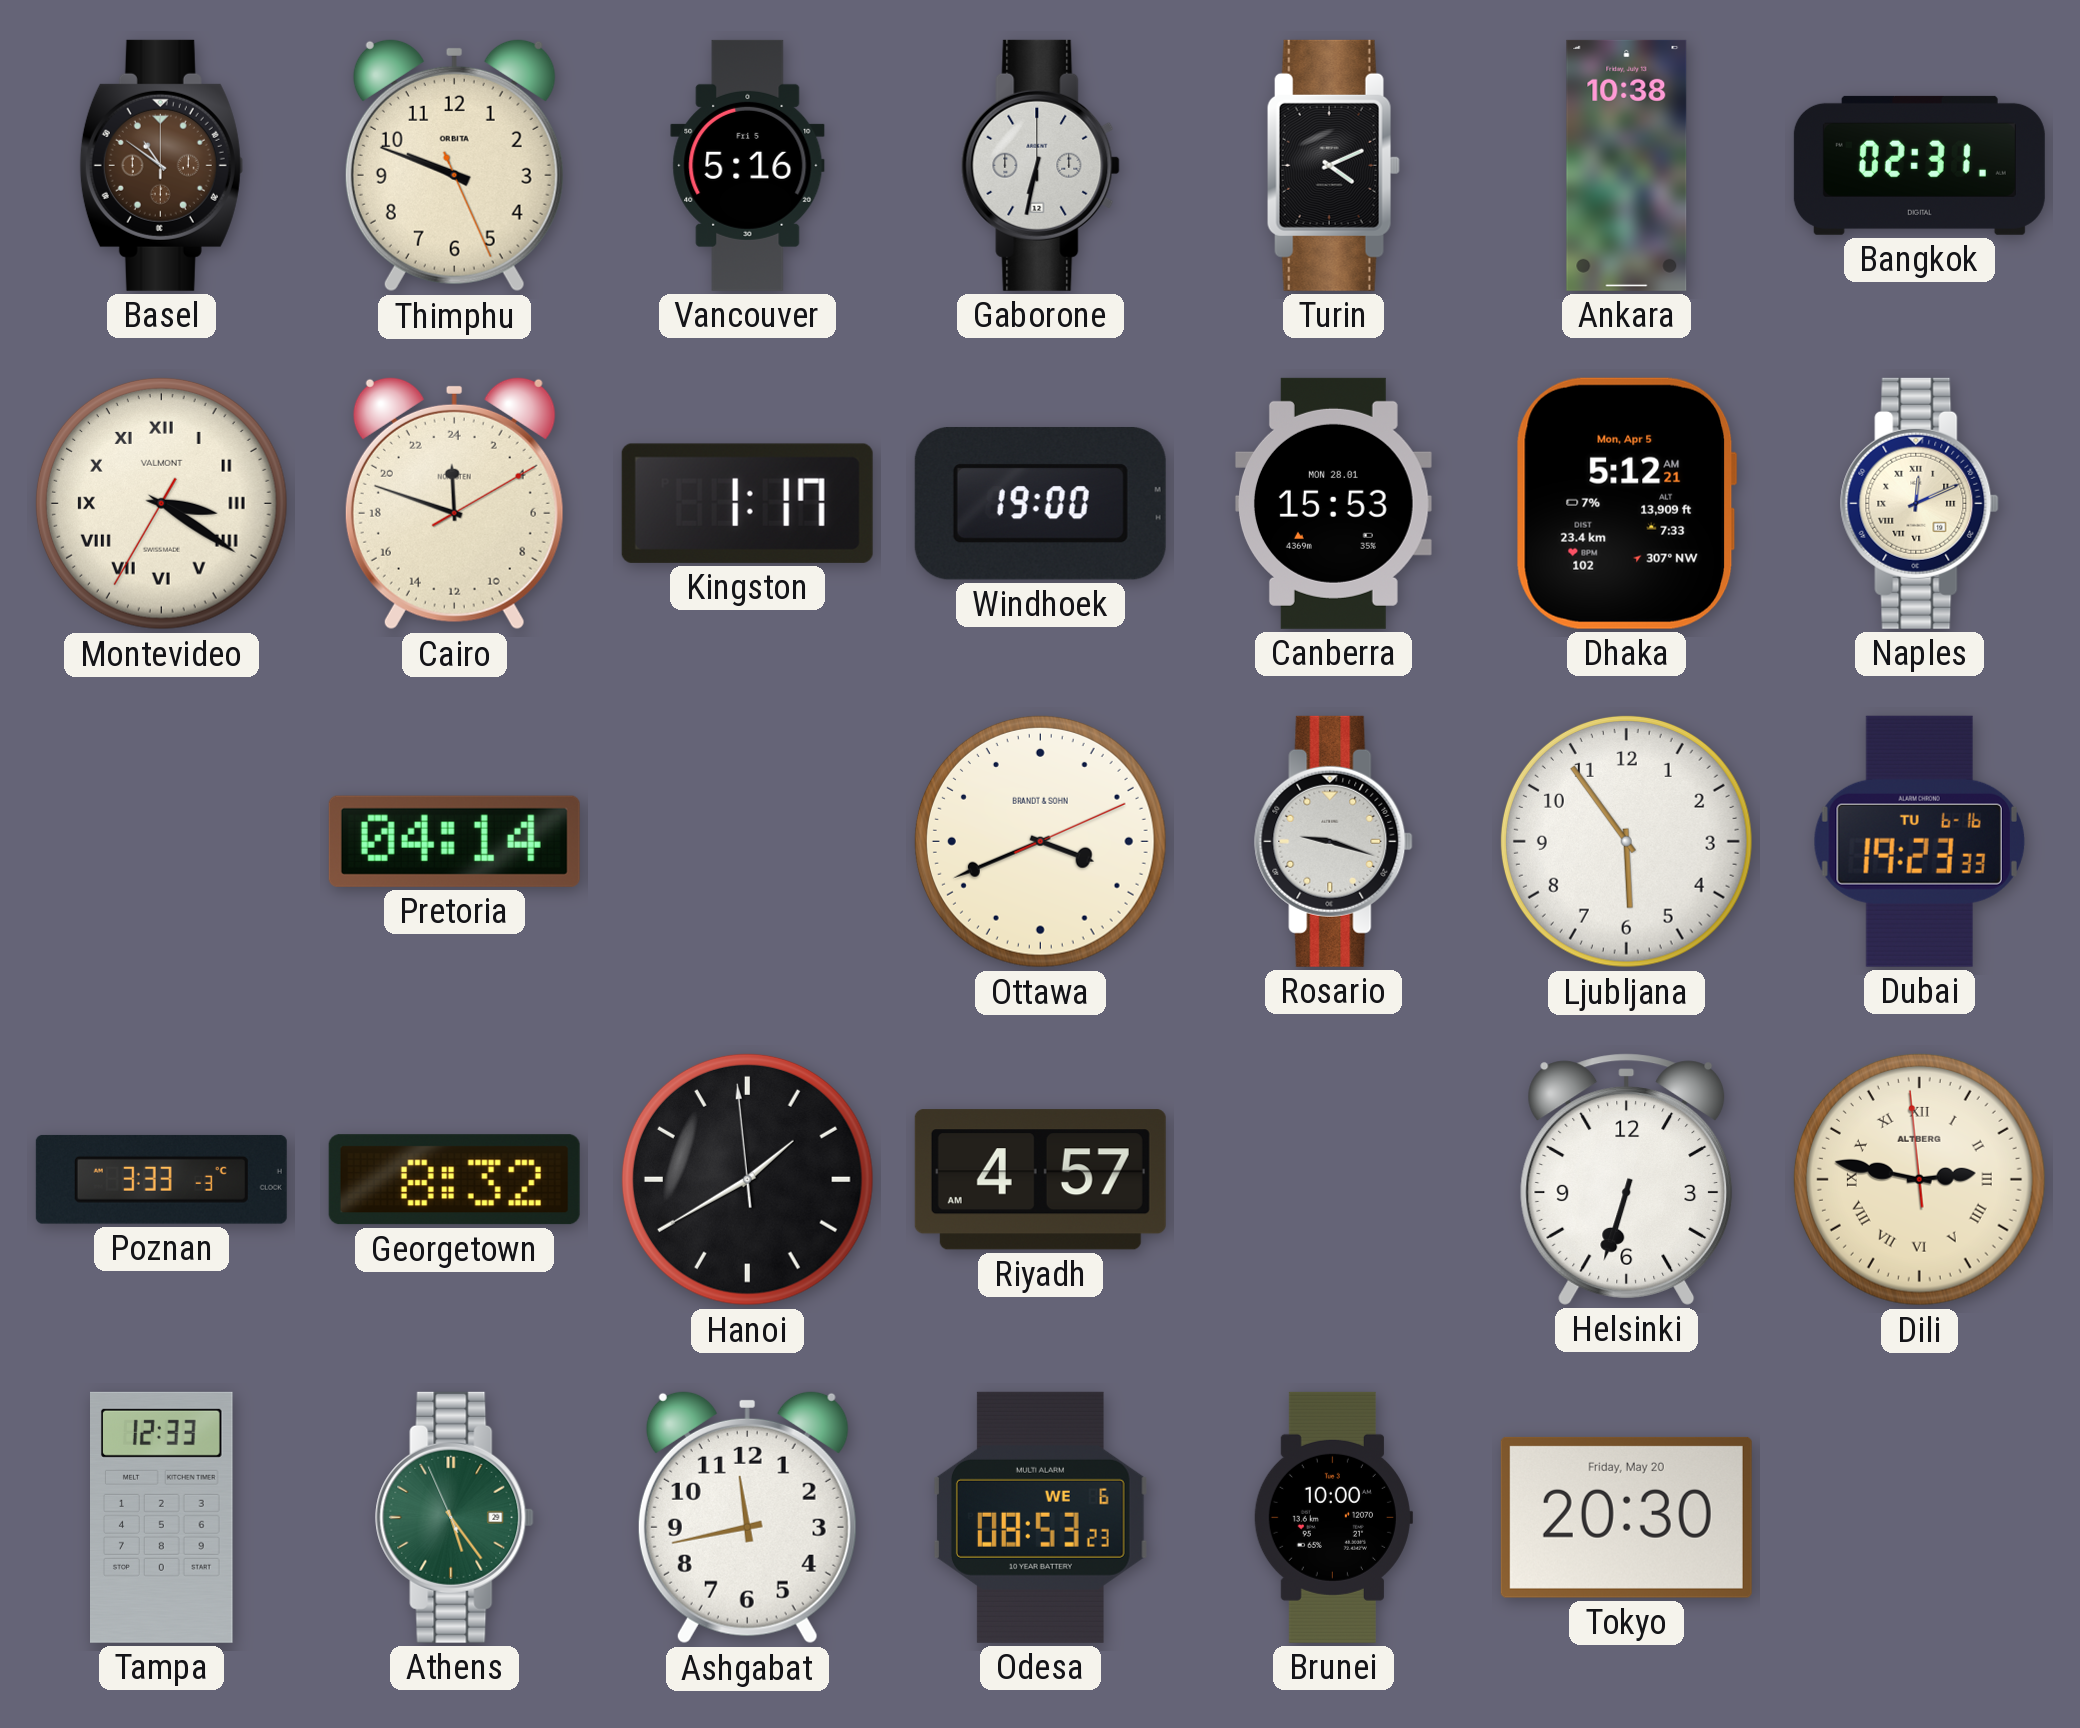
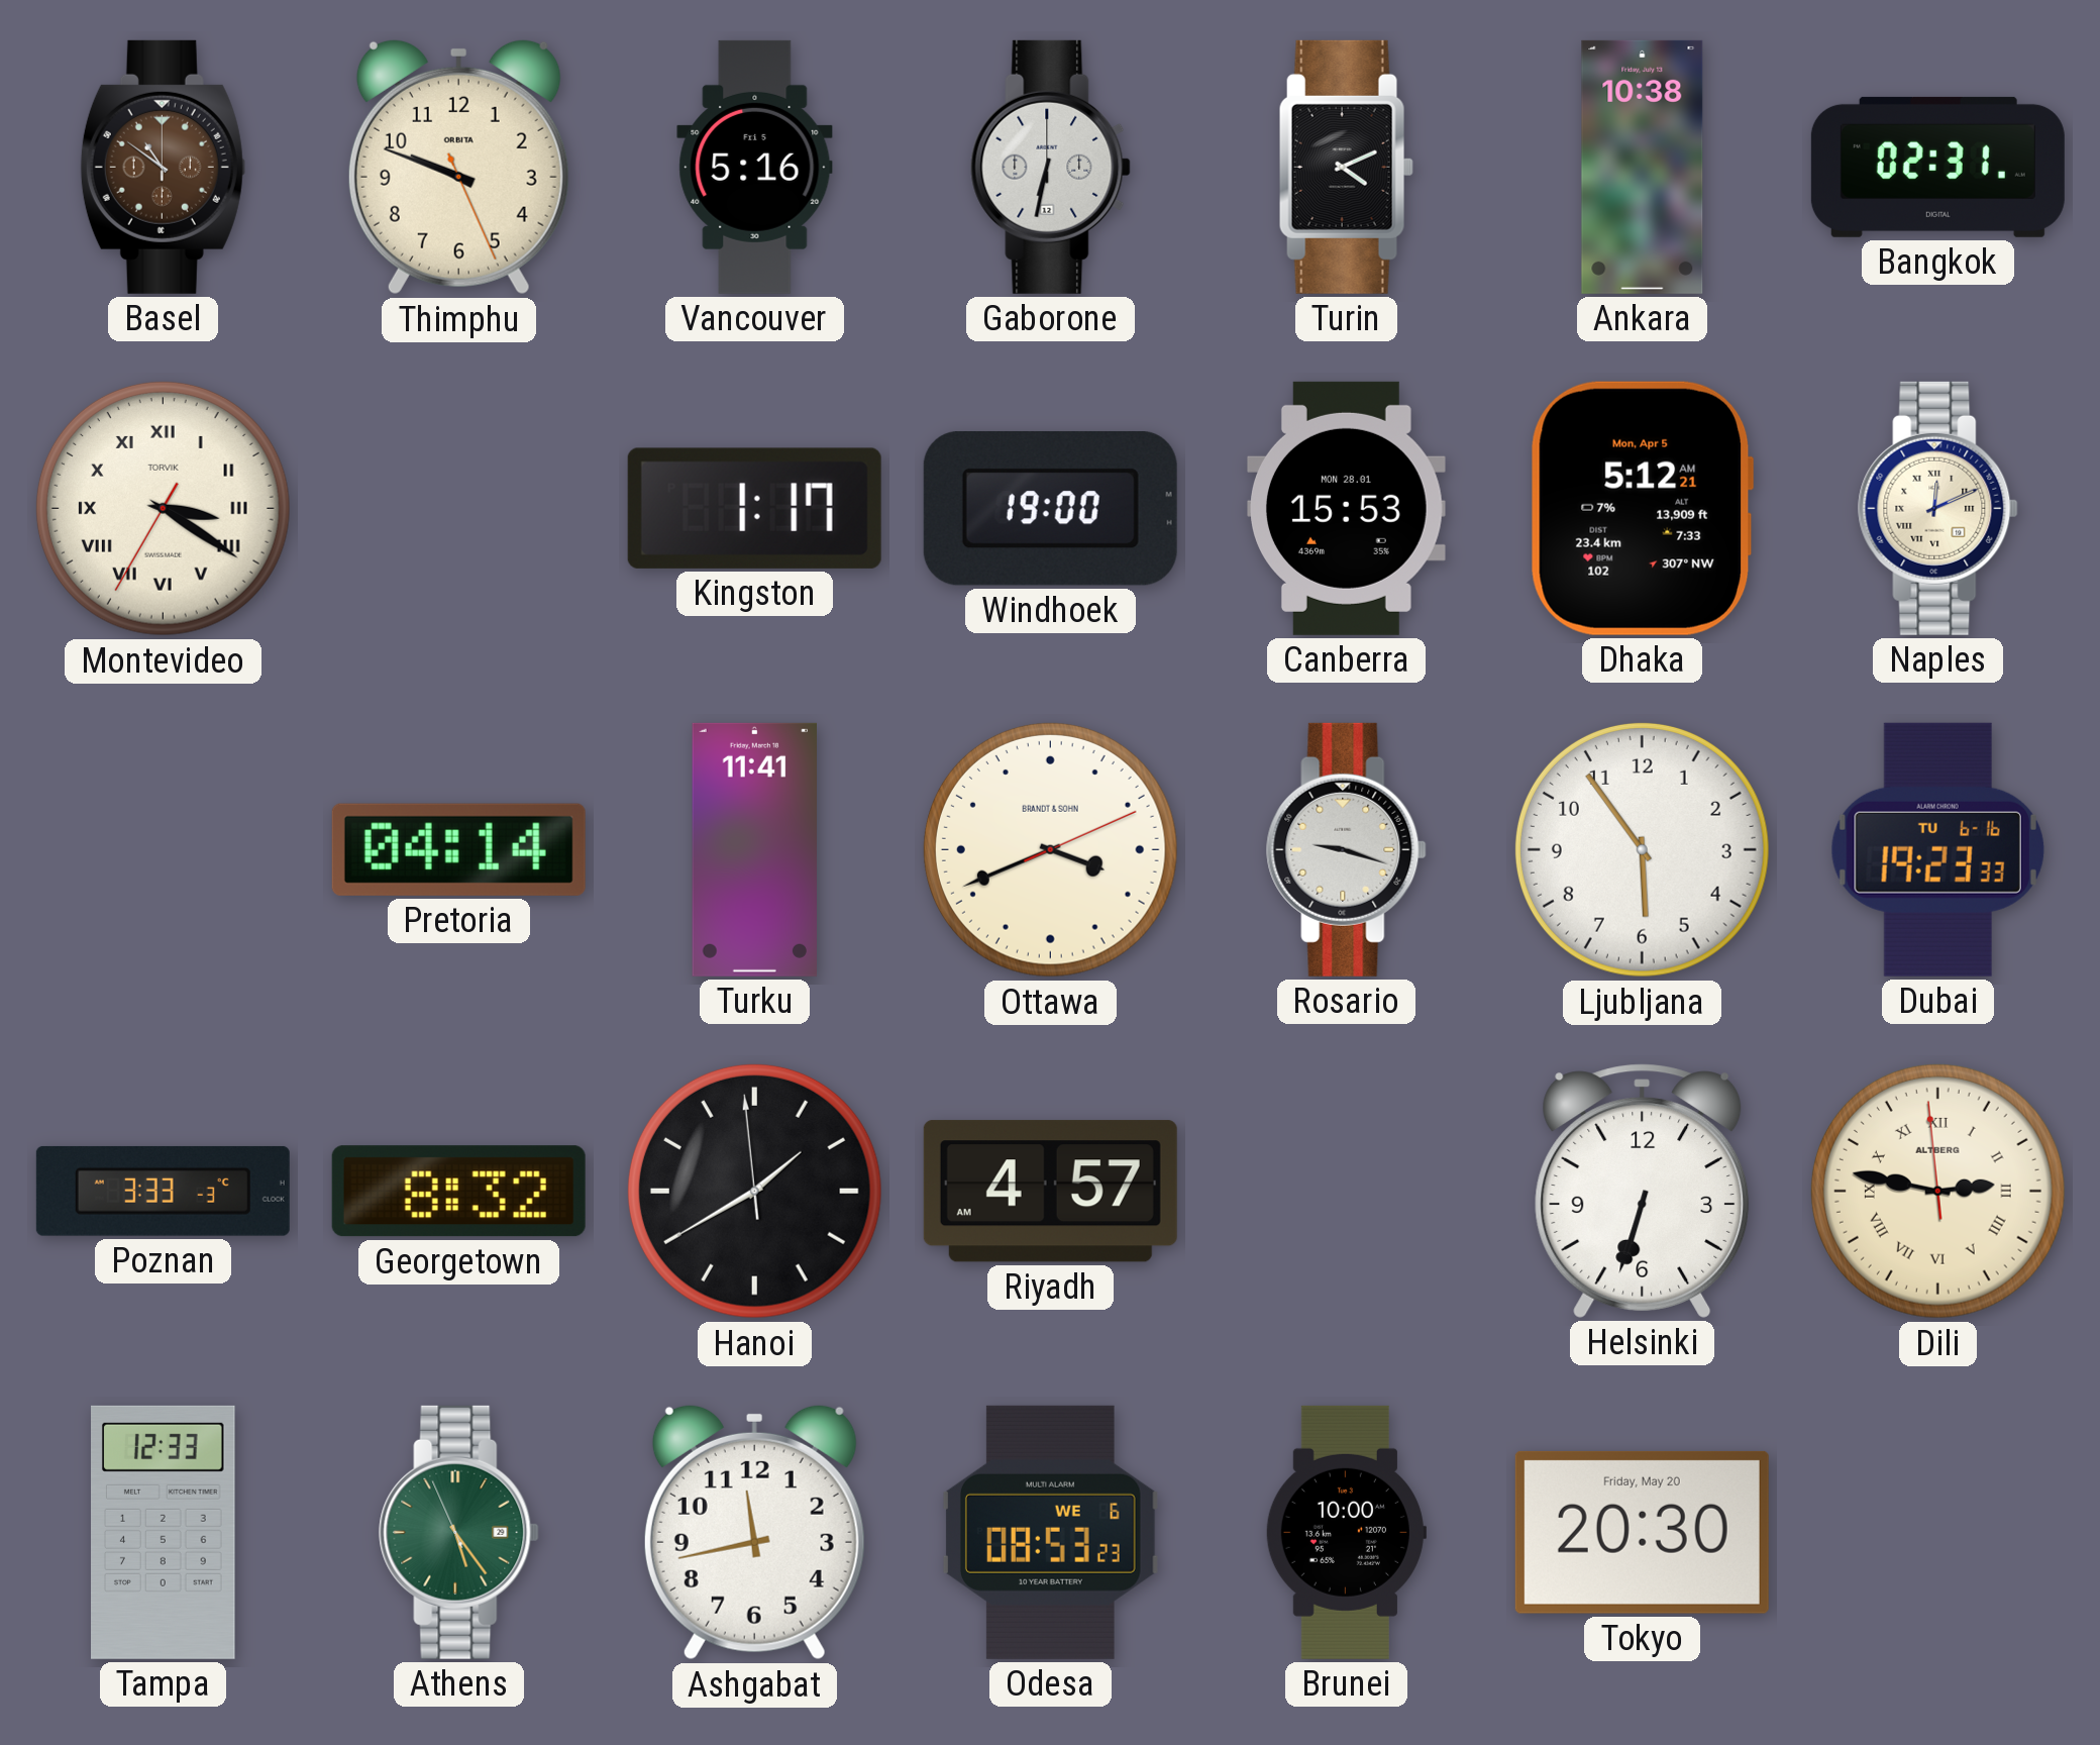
Montevideo brand: VALMONT -> TORVIK
Cairo: 23:48 -> none
Turku: none -> 11:41
